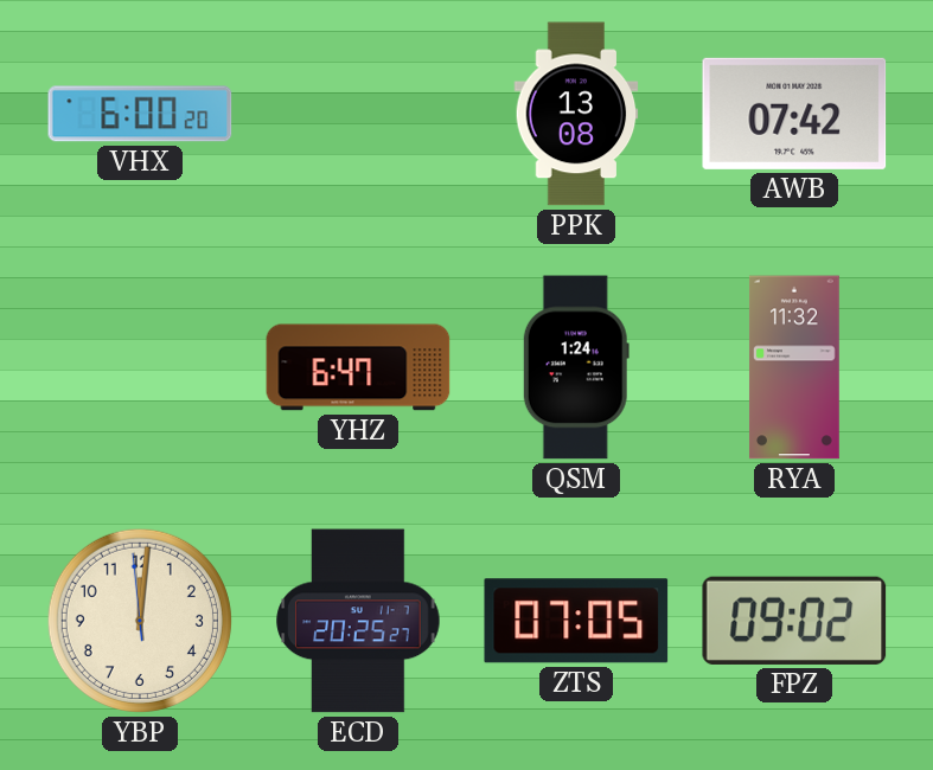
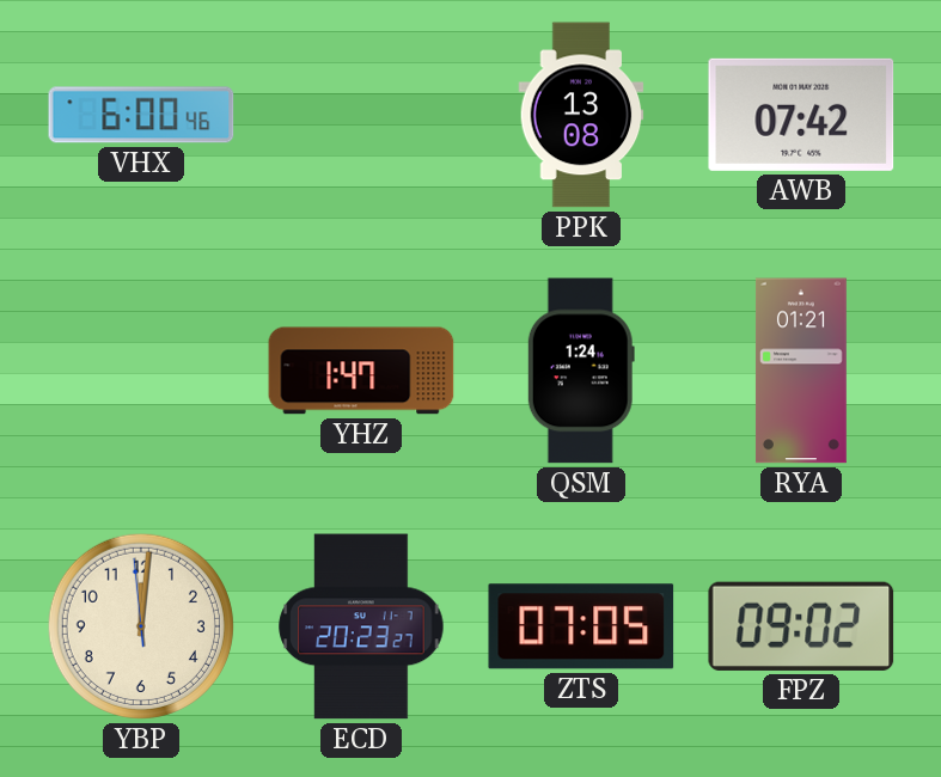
VHX: 6:00:20 -> 6:00:46
YHZ: 6:47 -> 1:47
RYA: 11:32 -> 01:21
ECD: 20:25 -> 20:23
